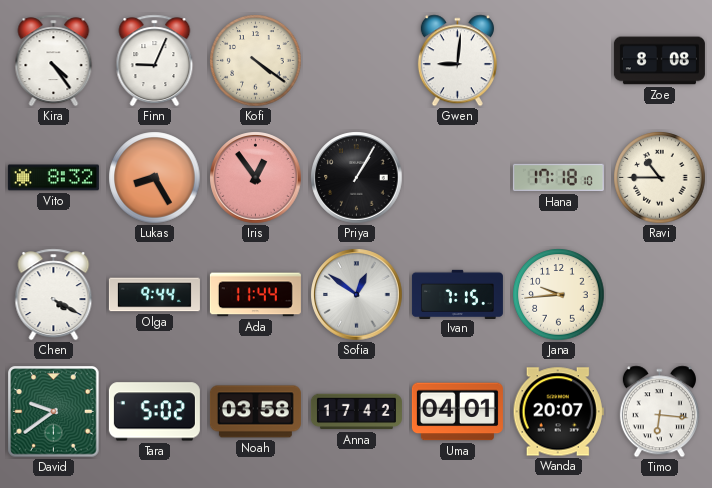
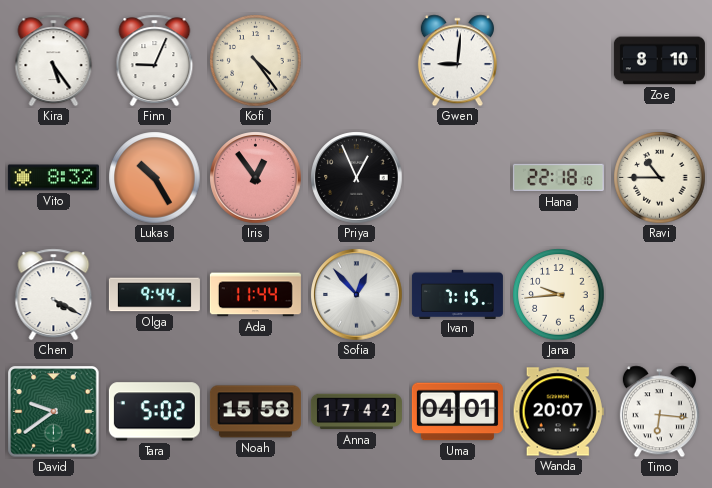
Kira: 4:24 -> 5:24
Kofi: 4:21 -> 4:24
Zoe: 8:08 -> 8:10
Lukas: 8:25 -> 10:25
Priya: 1:05 -> 12:56
Hana: 17:18 -> 22:18
Sofia: 12:51 -> 12:53
Noah: 03:58 -> 15:58
